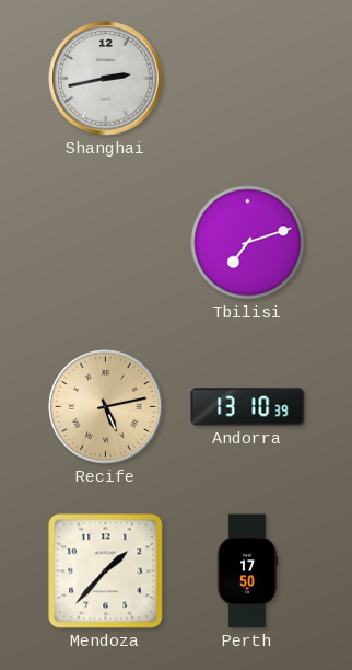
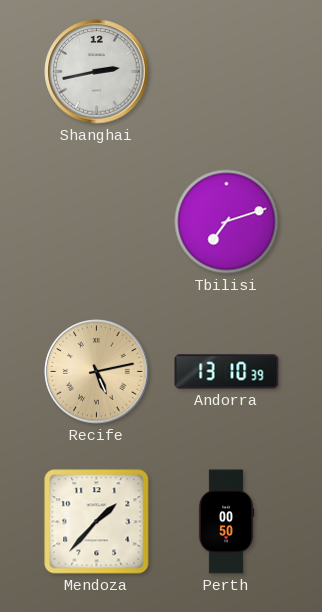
Perth: 17:50 -> 00:50
